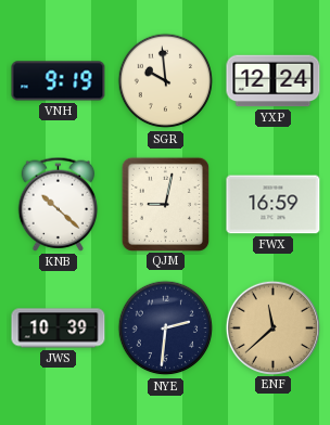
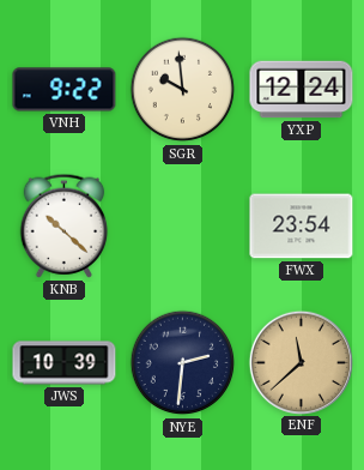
VNH: 9:19 -> 9:22
QJM: 9:02 -> none
FWX: 16:59 -> 23:54
